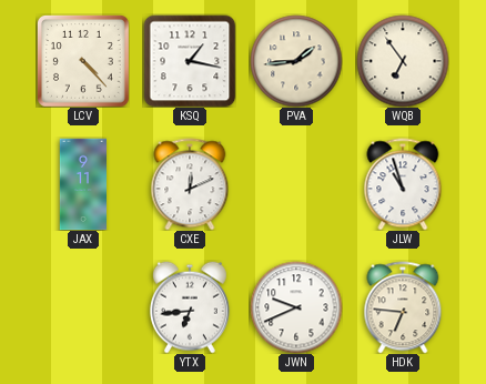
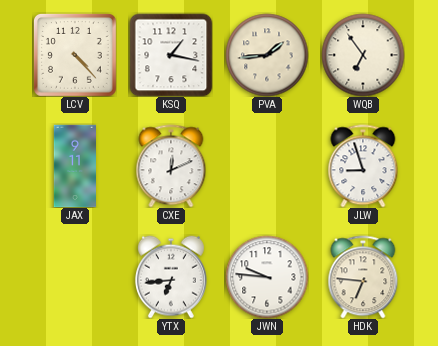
JLW: 10:57 -> 8:57
JWN: 9:41 -> 9:46
